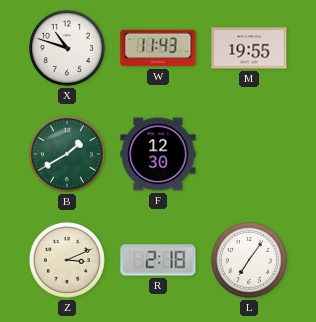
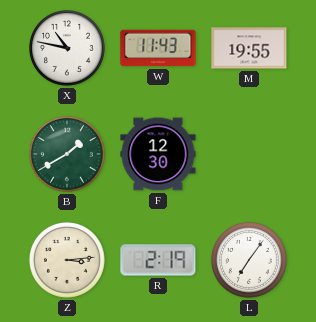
X: 10:48 -> 10:47
Z: 3:11 -> 3:14
R: 2:18 -> 2:19
